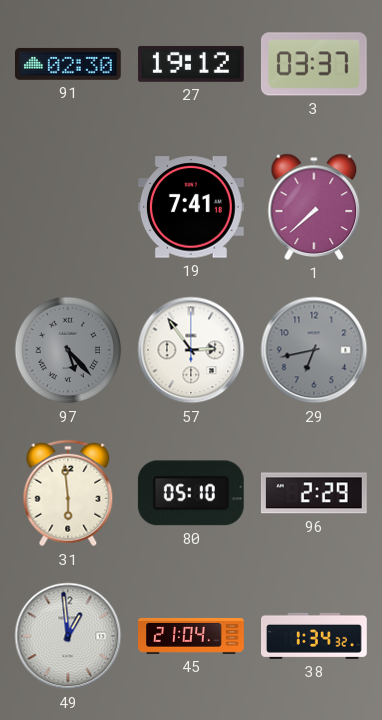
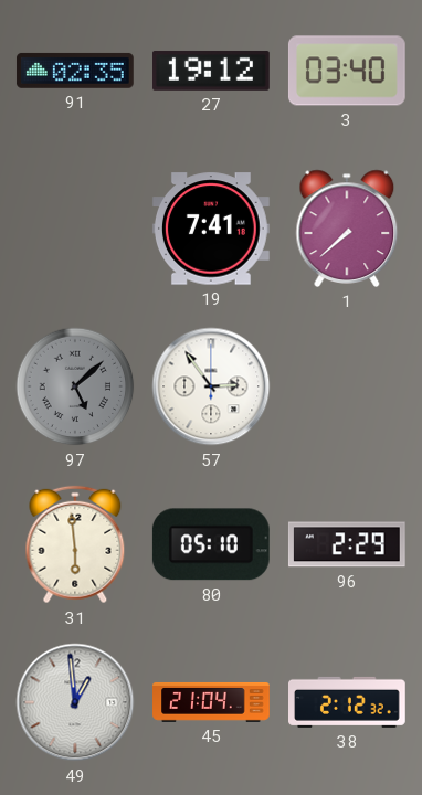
91: 02:30 -> 02:35
3: 03:37 -> 03:40
97: 5:23 -> 5:08
29: 6:43 -> none
38: 1:34 -> 2:12
